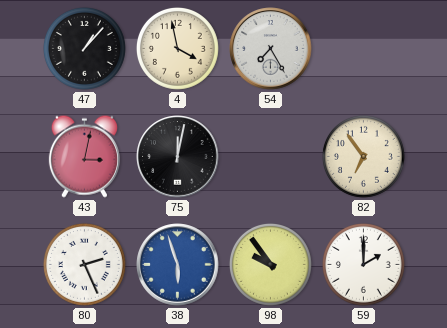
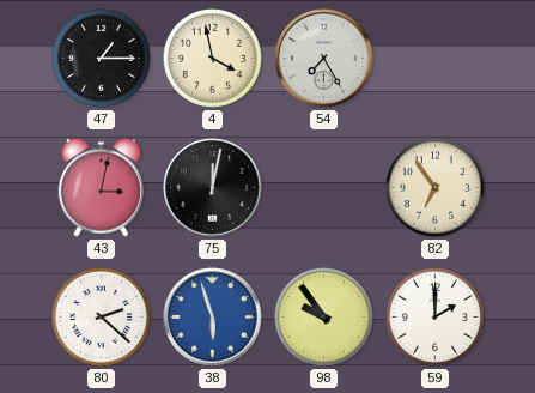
47: 1:07 -> 1:15
80: 2:26 -> 2:22
